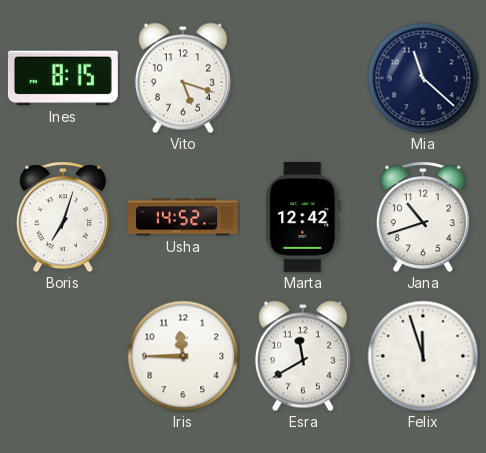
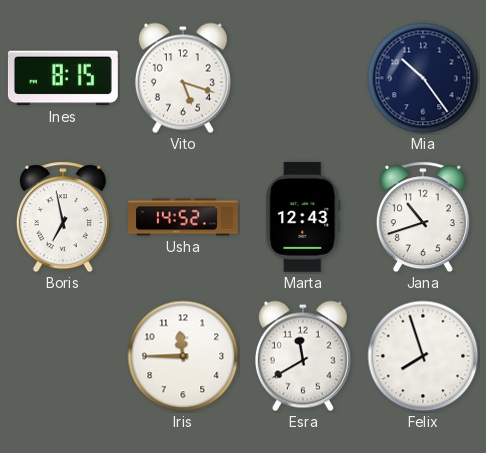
Mia: 11:22 -> 10:24
Boris: 7:03 -> 6:58
Marta: 12:42 -> 12:43
Felix: 11:57 -> 7:57
